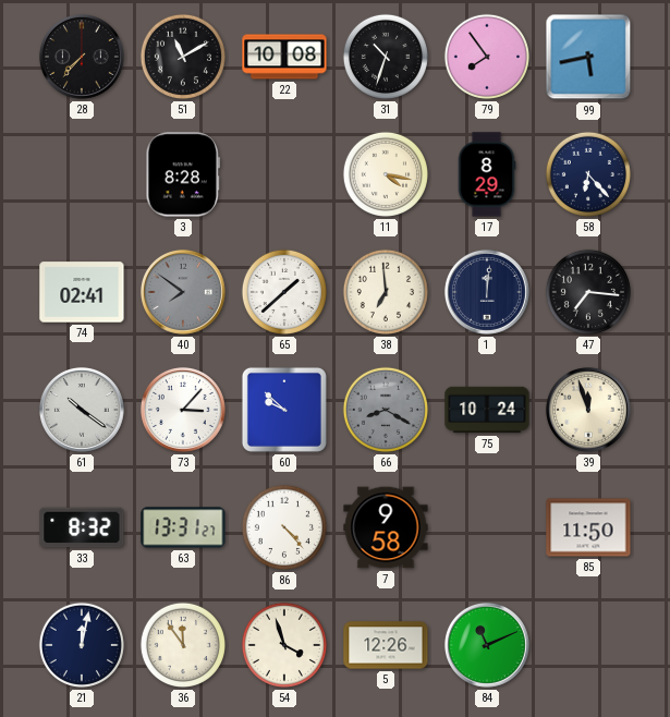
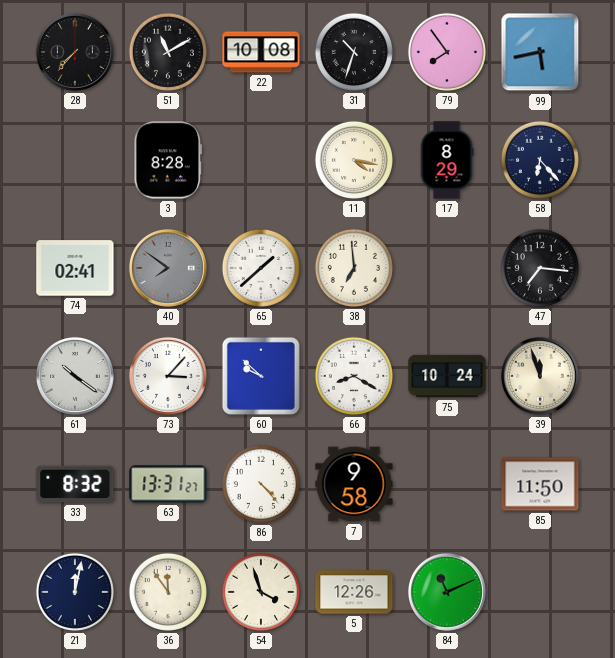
1: 12:01 -> none
66 dial: grey -> white
